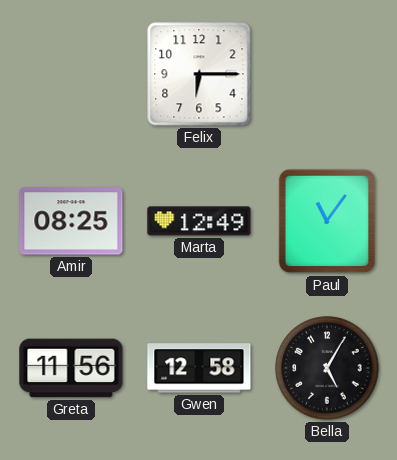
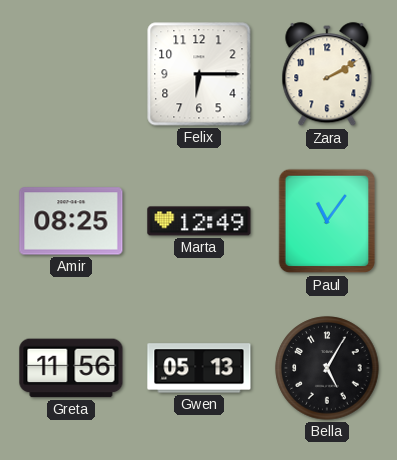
Zara: none -> 2:10
Gwen: 12:58 -> 05:13
